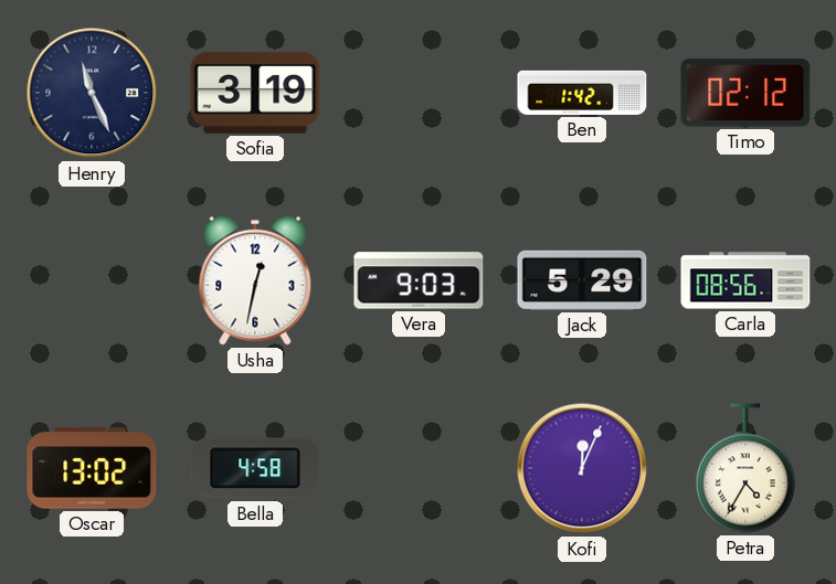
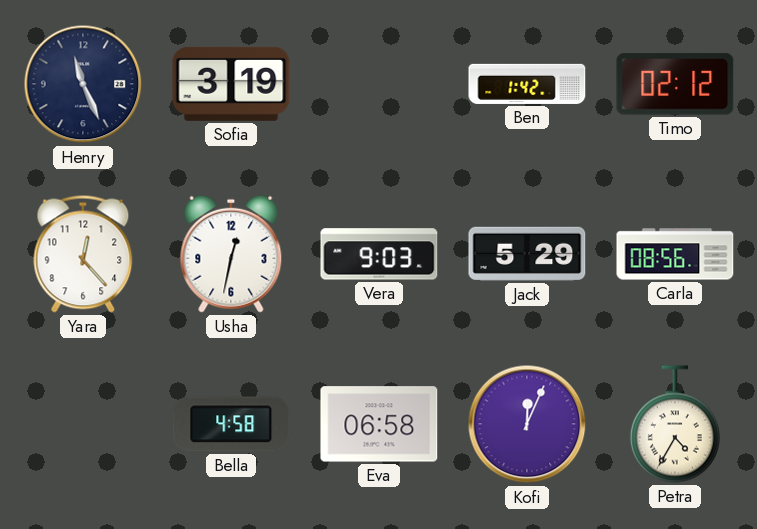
Yara: none -> 12:23
Oscar: 13:02 -> none
Eva: none -> 06:58
